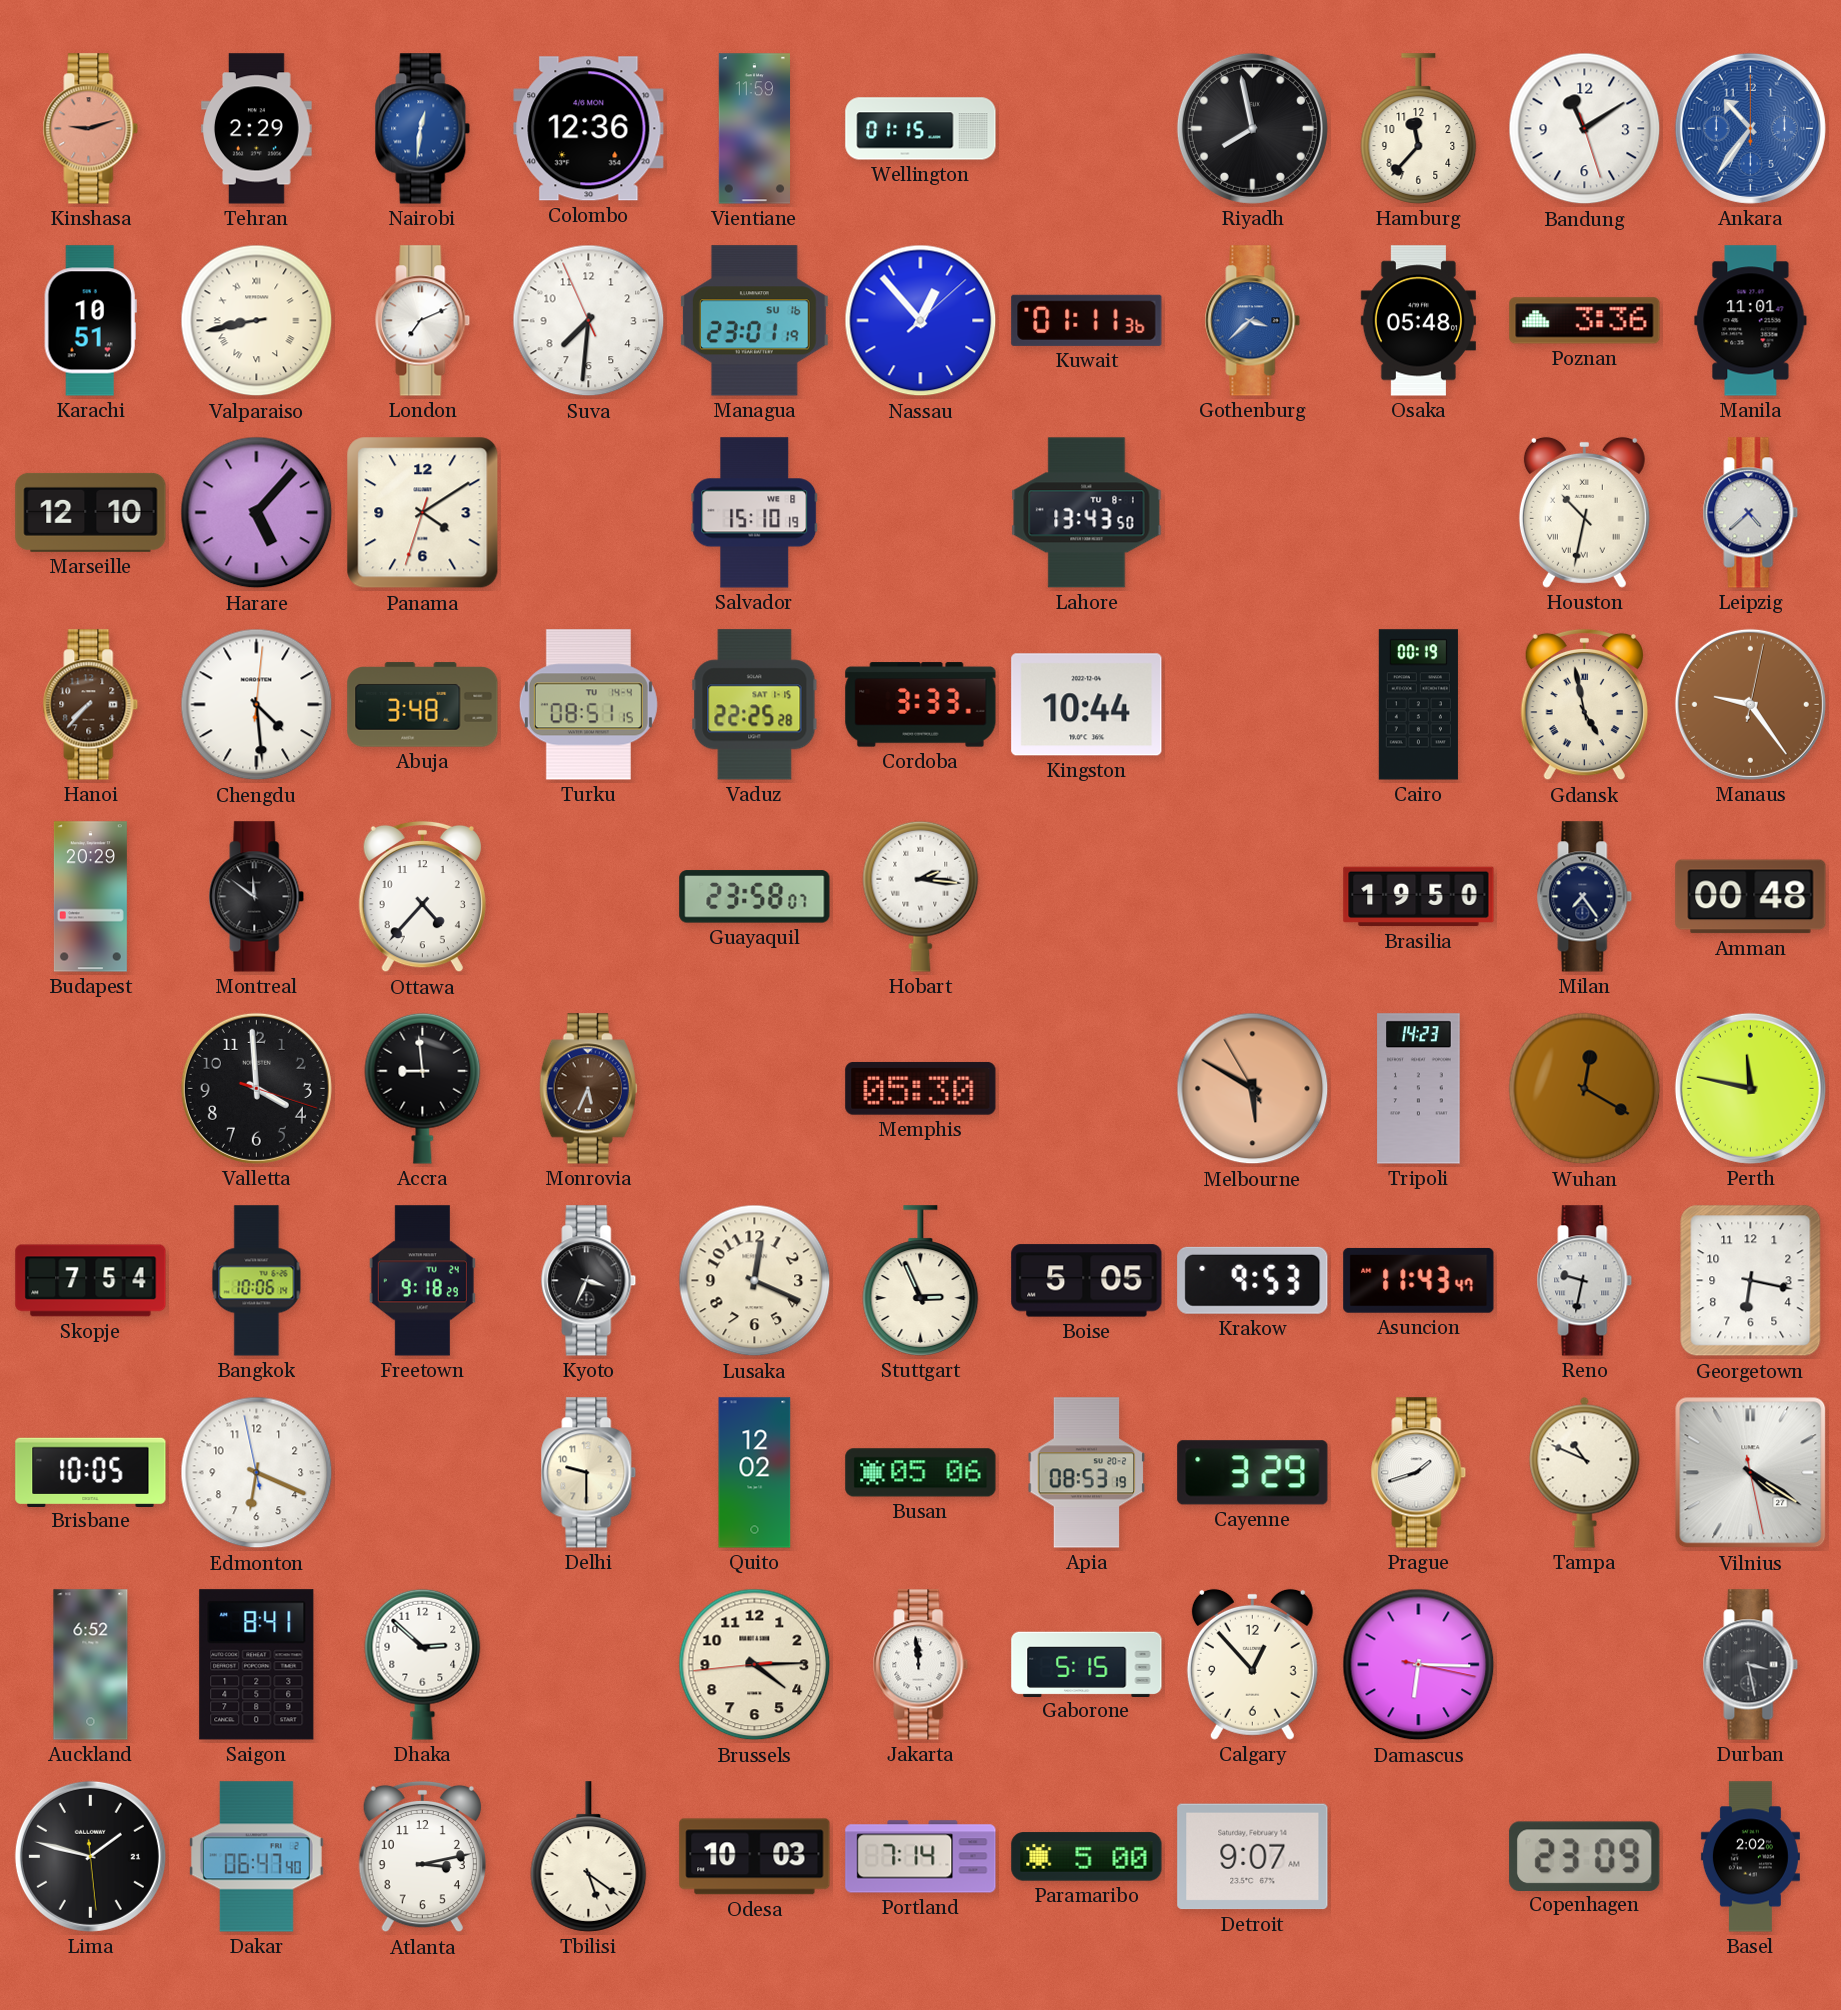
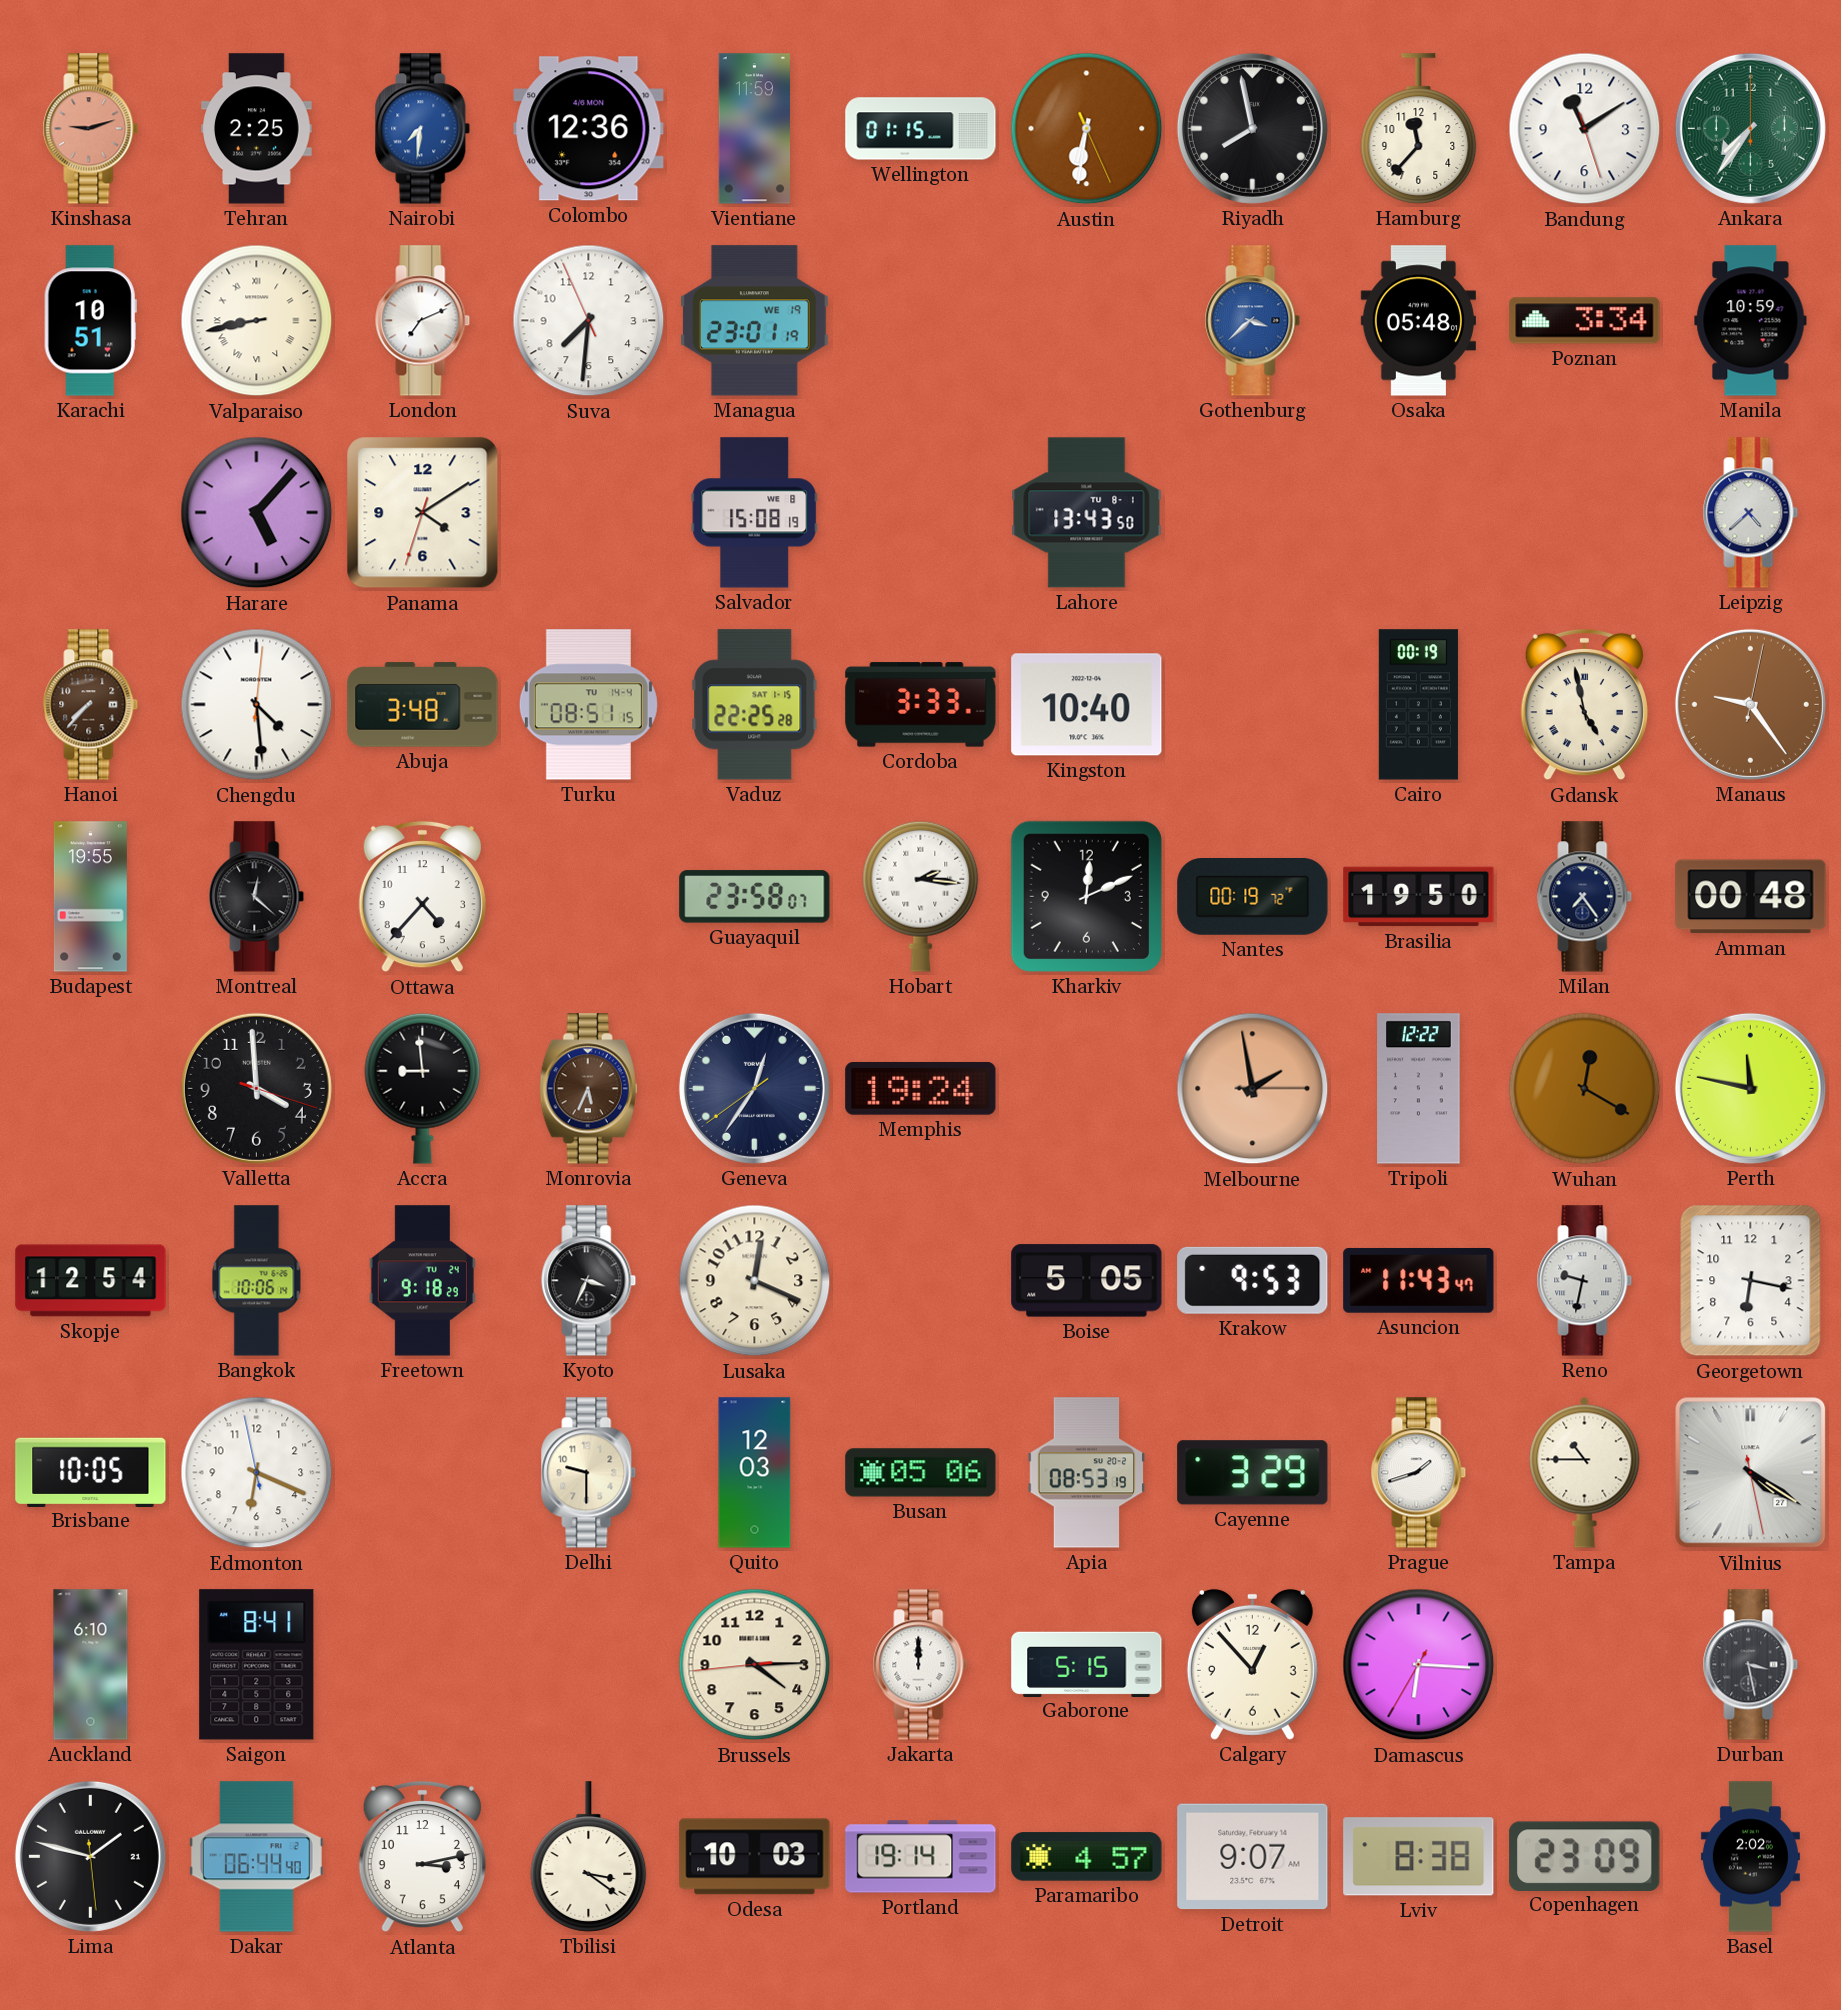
Tehran: 2:29 -> 2:25
Nairobi: 12:31 -> 7:31
Austin: none -> 6:31
Ankara: 10:36 -> 7:36
Ankara dial: blue -> green
Managua date: SU 16 -> WE 19
Nassau: 12:53 -> none
Kuwait: 01:11 -> none
Poznan: 3:36 -> 3:34
Manila: 11:01 -> 10:59
Marseille: 12:10 -> none
Salvador: 15:10 -> 15:08
Houston: 10:32 -> none
Kingston: 10:44 -> 10:40
Budapest: 20:29 -> 19:55
Montreal: 11:51 -> 12:22
Kharkiv: none -> 12:11
Nantes: none -> 00:19
Geneva: none -> 12:35
Memphis: 05:30 -> 19:24
Melbourne: 5:49 -> 1:58
Tripoli: 14:23 -> 12:22
Skopje: 7:54 -> 12:54
Stuttgart: 2:56 -> none
Quito: 12:02 -> 12:03
Tampa: 10:49 -> 10:45
Auckland: 6:52 -> 6:10
Dhaka: 2:52 -> none
Jakarta: 11:59 -> 12:00
Damascus: 6:15:17 -> 6:15:35
Dakar: 06:47 -> 06:44
Tbilisi: 5:21 -> 3:21
Portland: 7:14 -> 19:14
Paramaribo: 5:00 -> 4:57
Lviv: none -> 8:38
